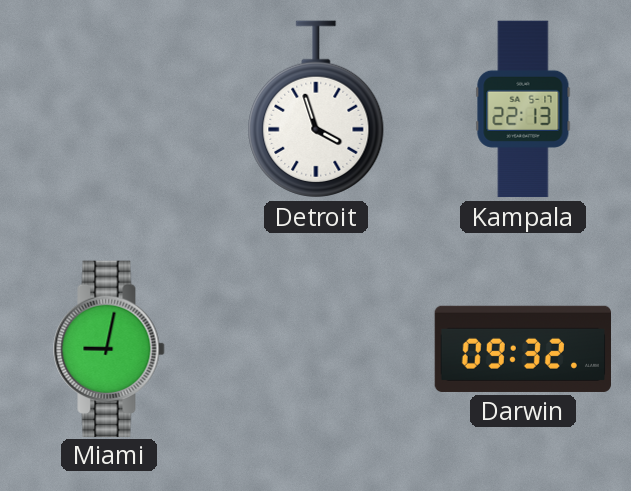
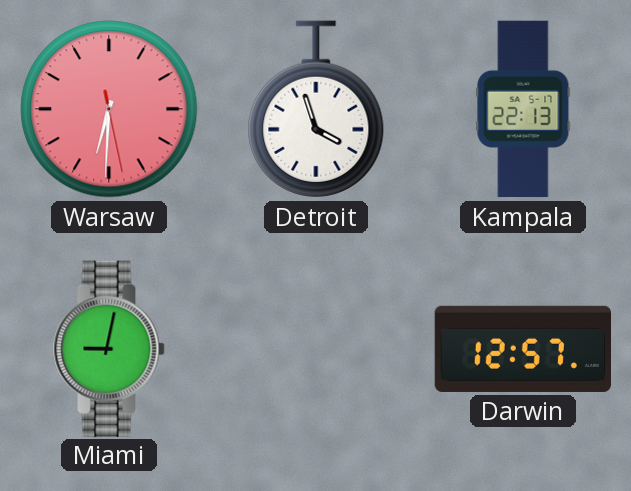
Warsaw: none -> 6:30
Darwin: 09:32 -> 12:57
